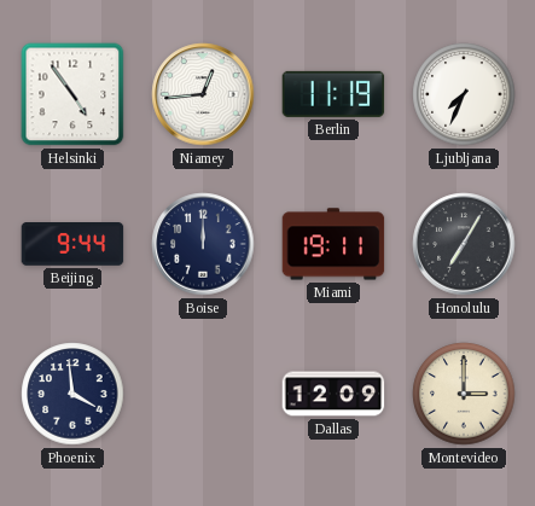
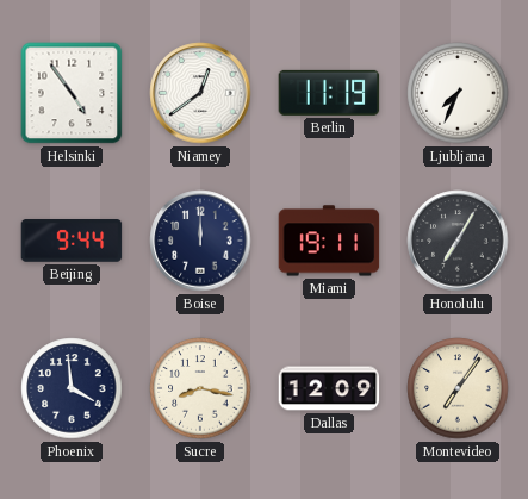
Niamey: 12:44 -> 12:39
Sucre: none -> 8:17
Montevideo: 3:00 -> 7:06
